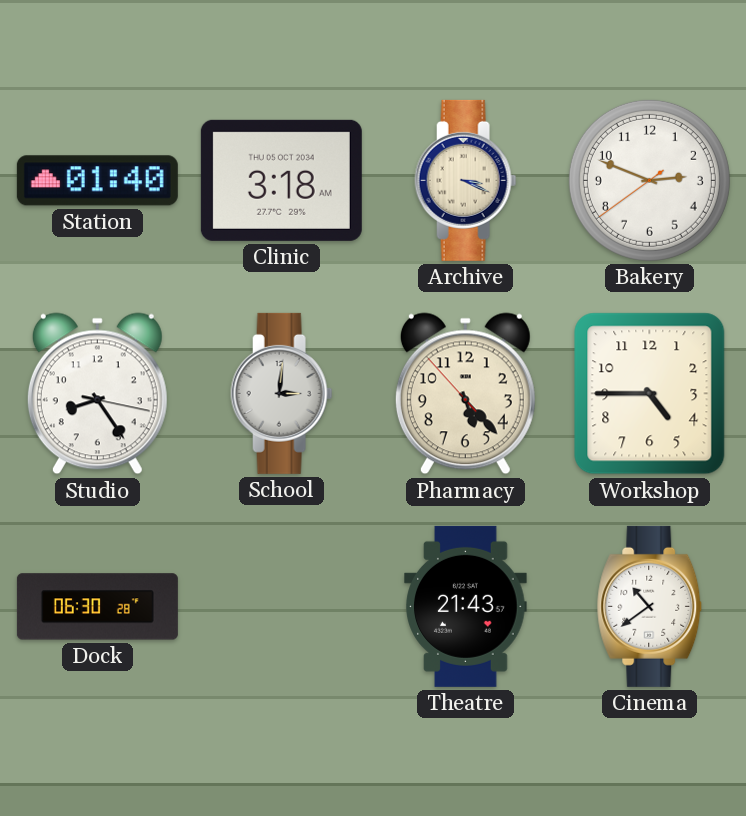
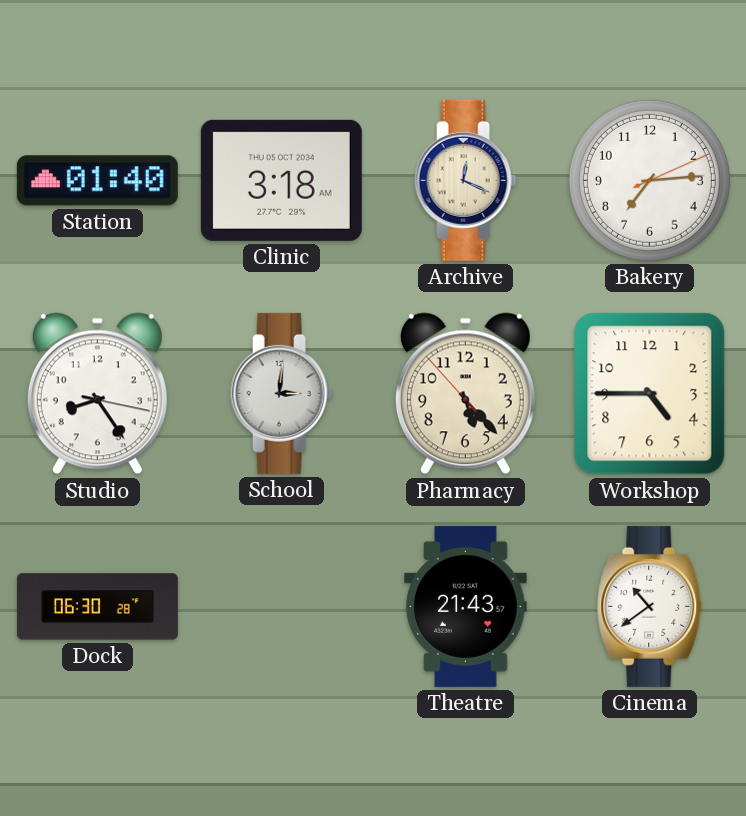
Archive: 3:19 -> 12:19
Bakery: 2:48 -> 7:14
